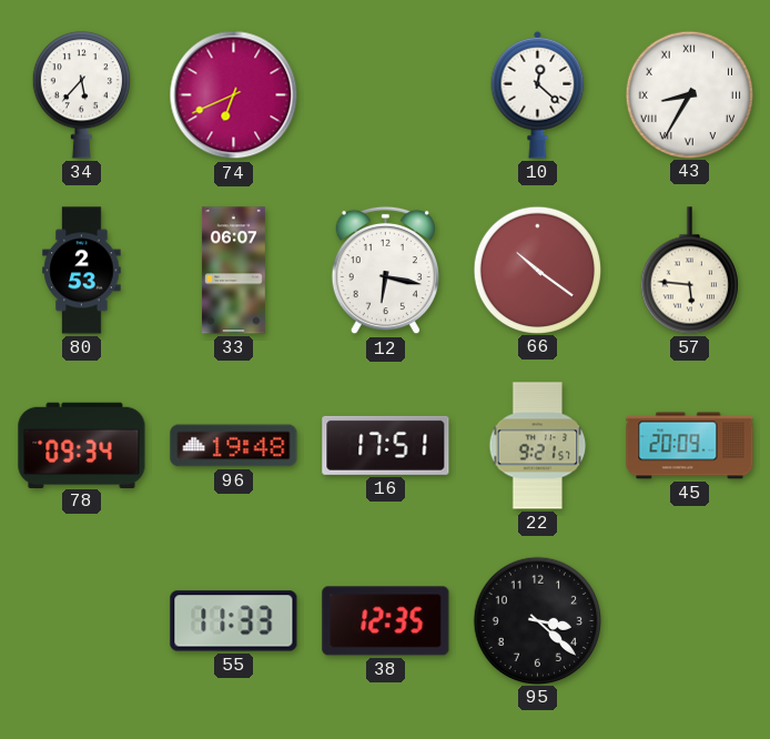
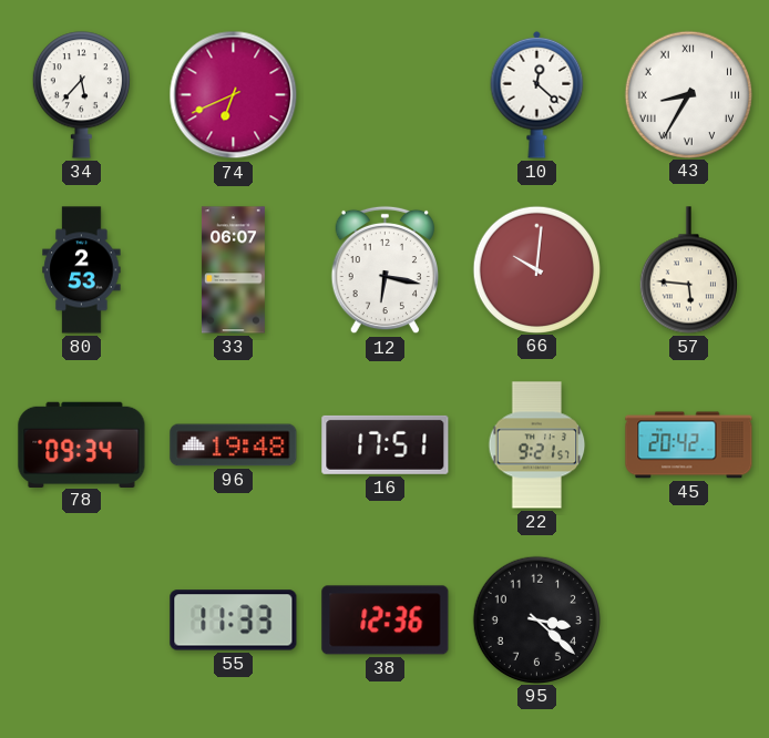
66: 10:21 -> 10:01
45: 20:09 -> 20:42
38: 12:35 -> 12:36
